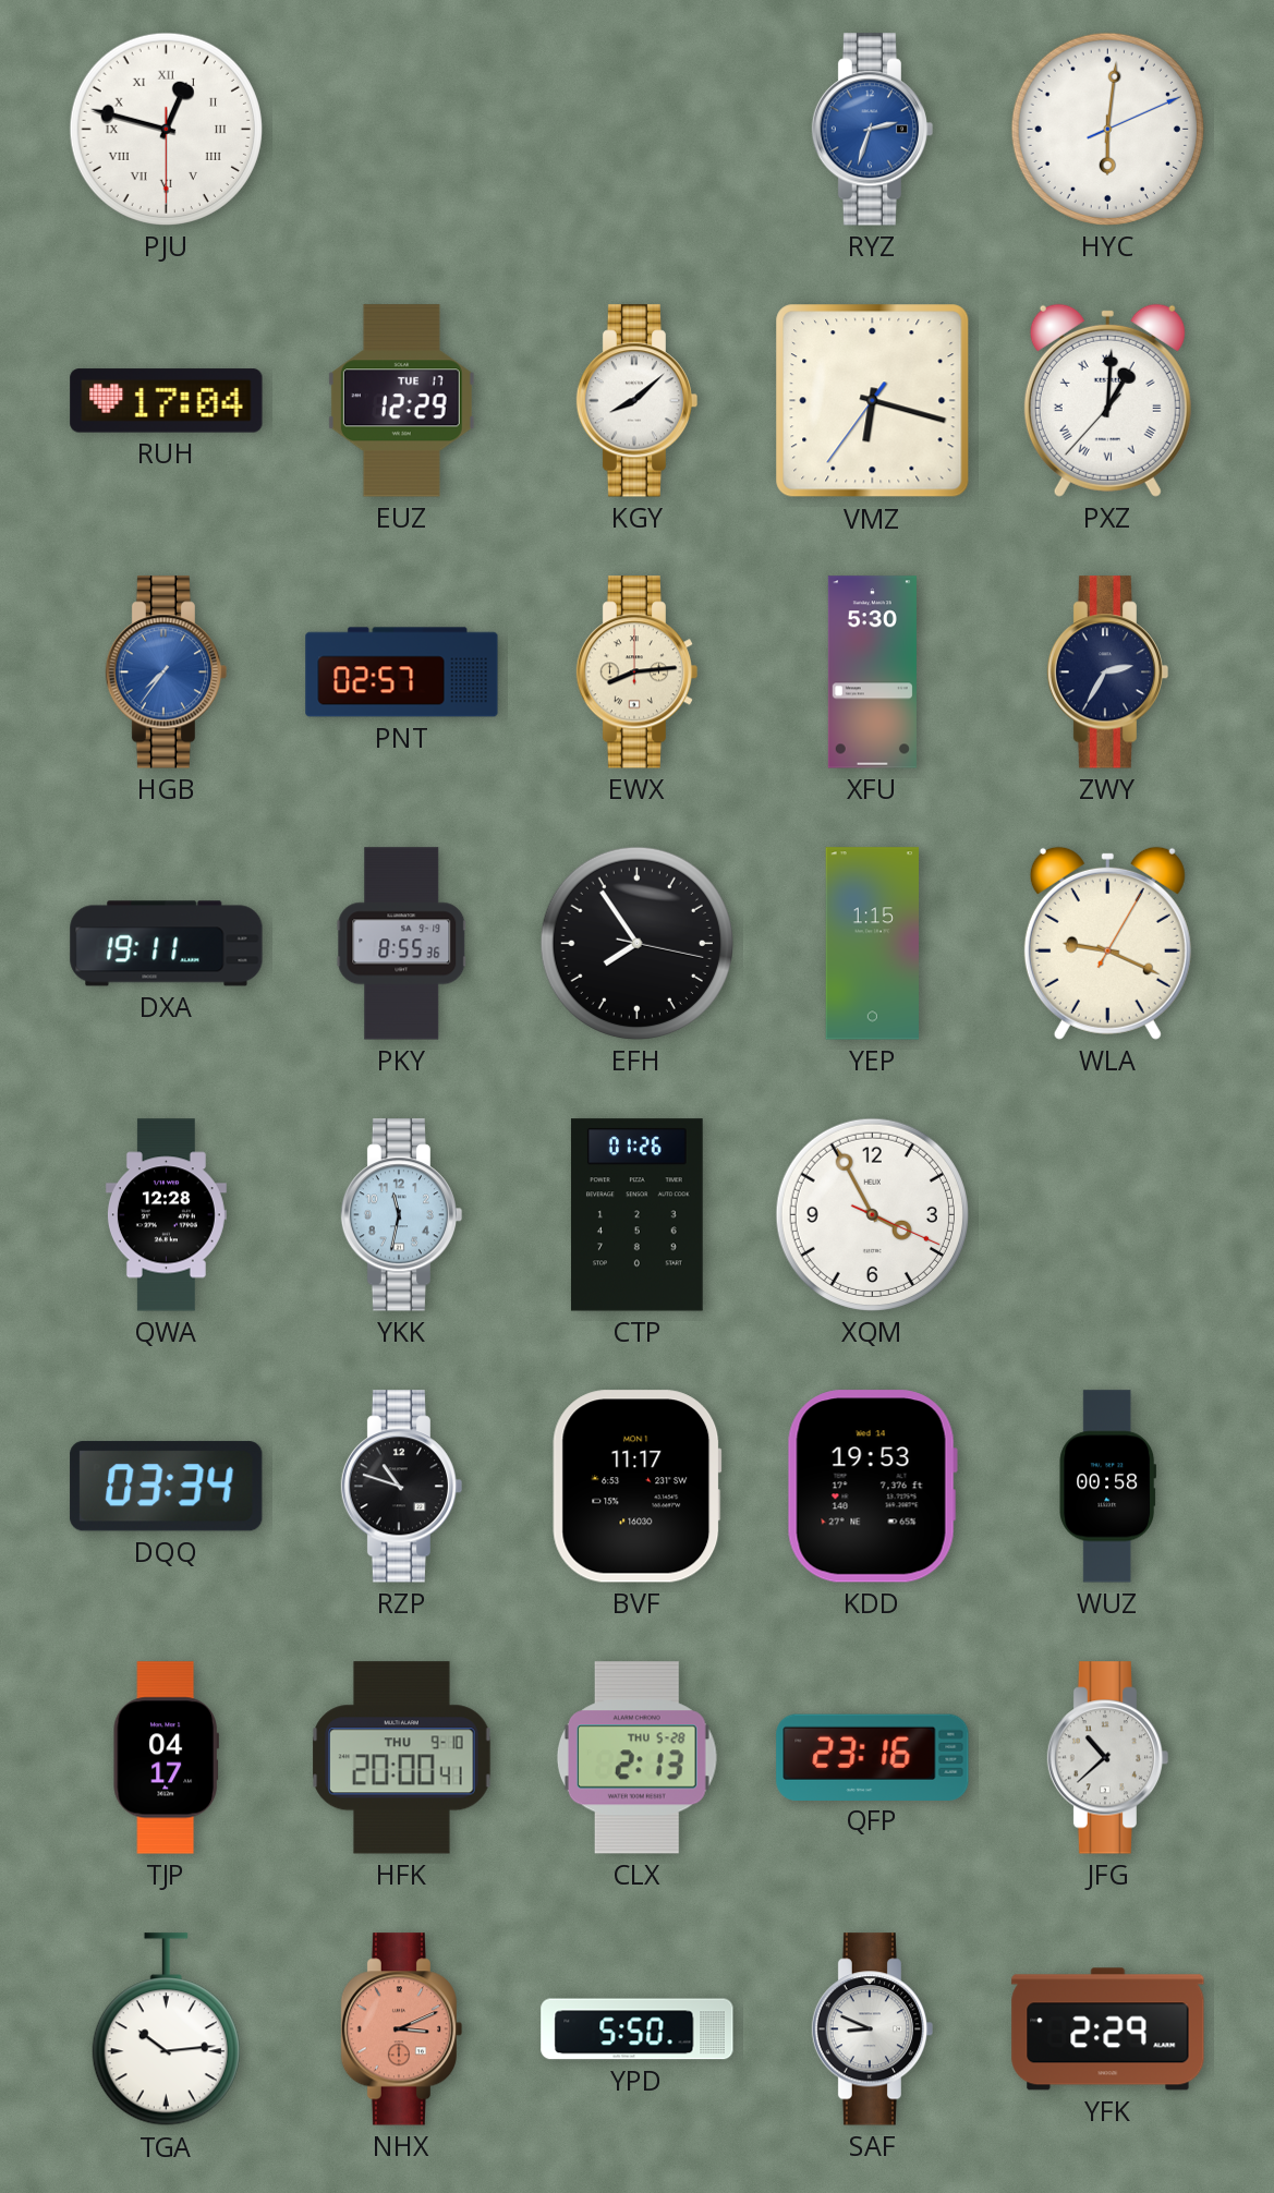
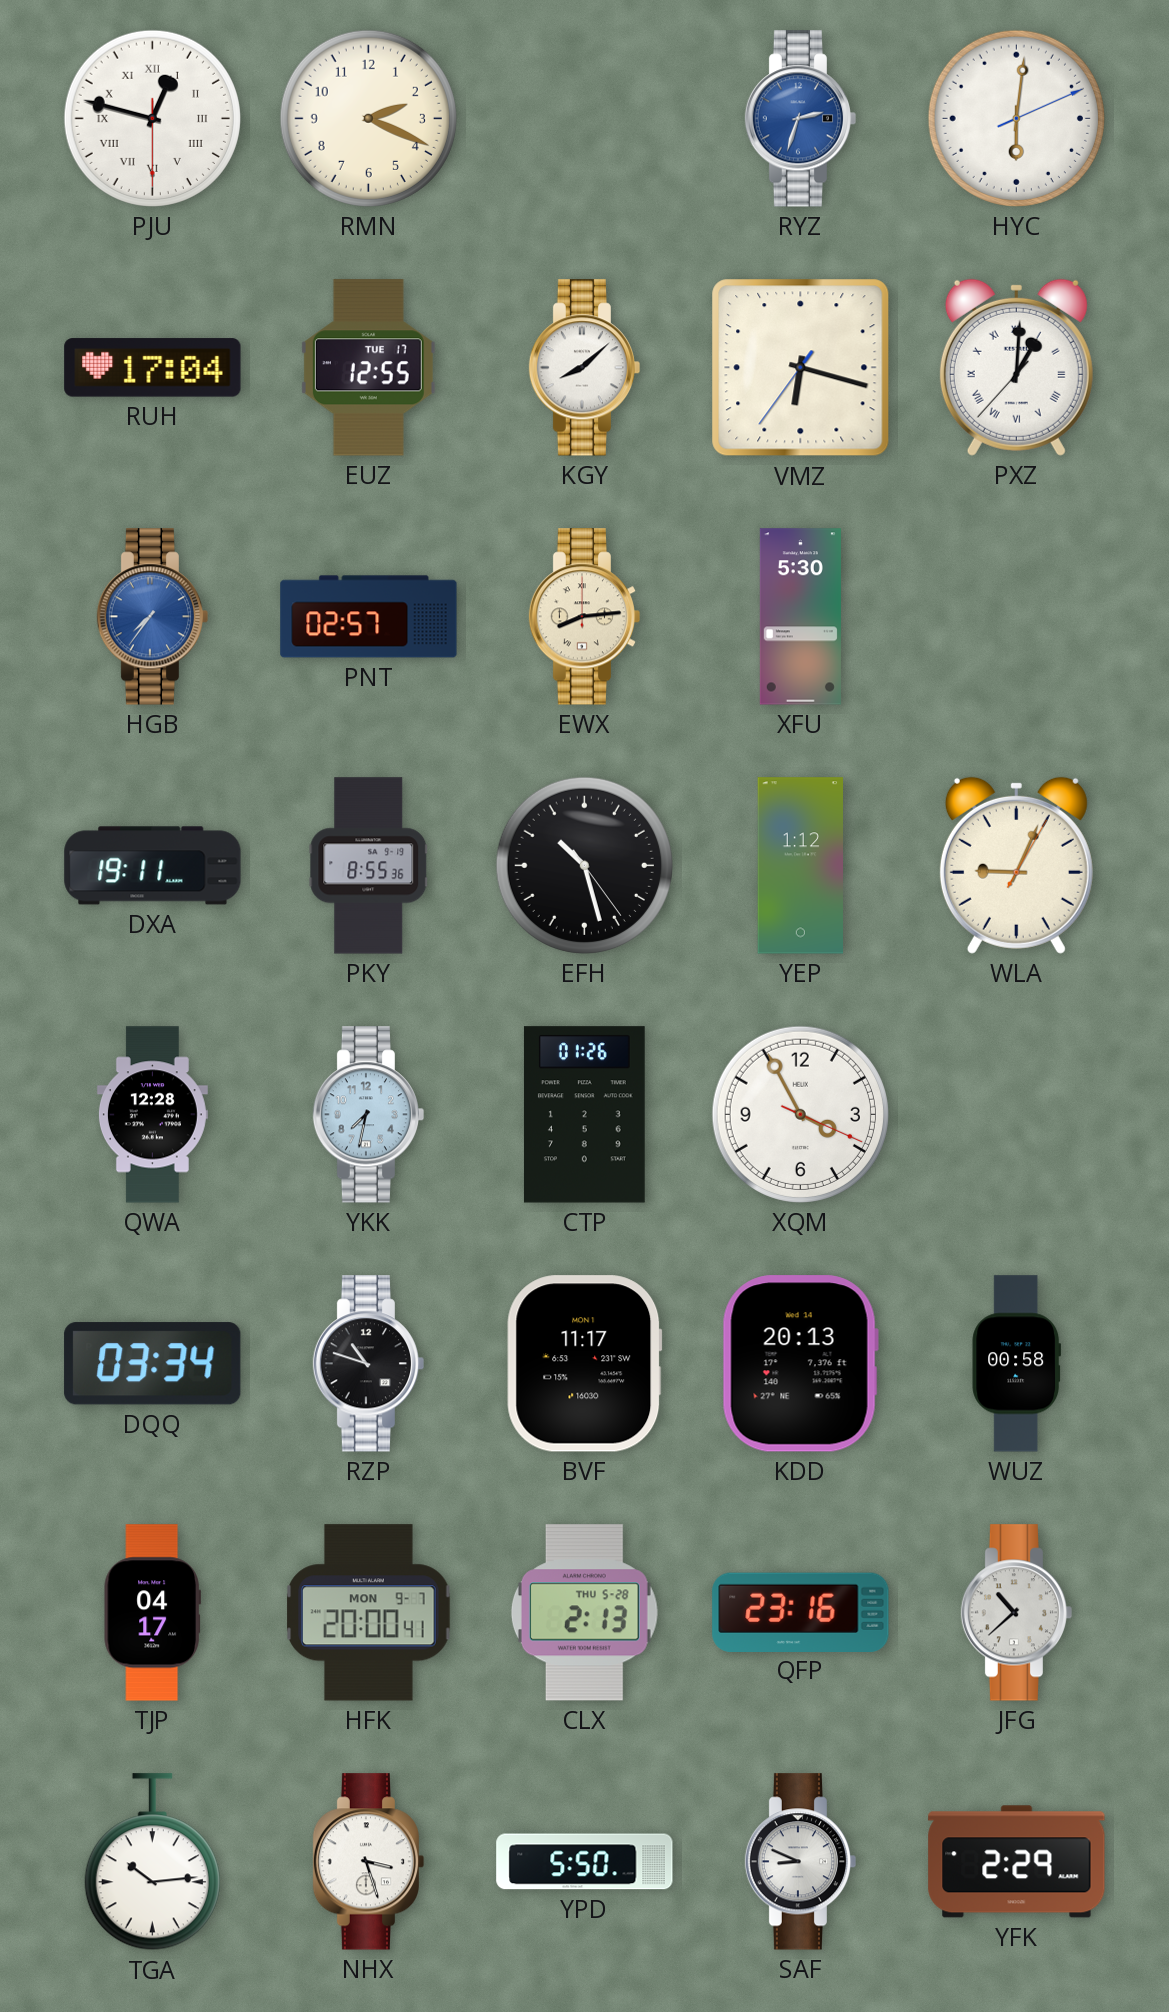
RMN: none -> 2:19
EUZ: 12:29 -> 12:55
ZWY: 2:35 -> none
EFH: 7:54 -> 10:27
YEP: 1:15 -> 1:12
WLA: 9:19 -> 9:04
YKK: 11:32 -> 7:32
KDD: 19:53 -> 20:13
HFK date: THU 9-10 -> MON 9-7
NHX: 3:11 -> 3:27
NHX dial: salmon -> white
